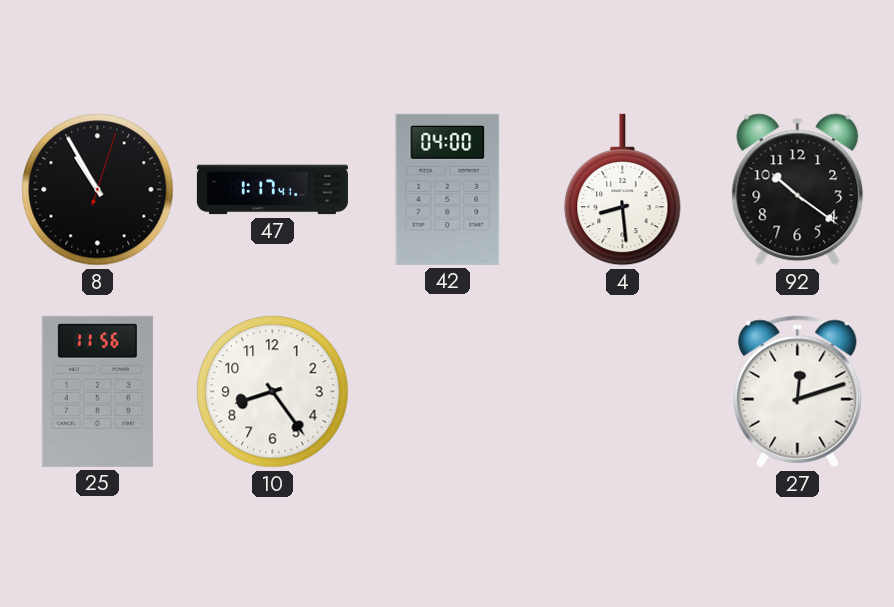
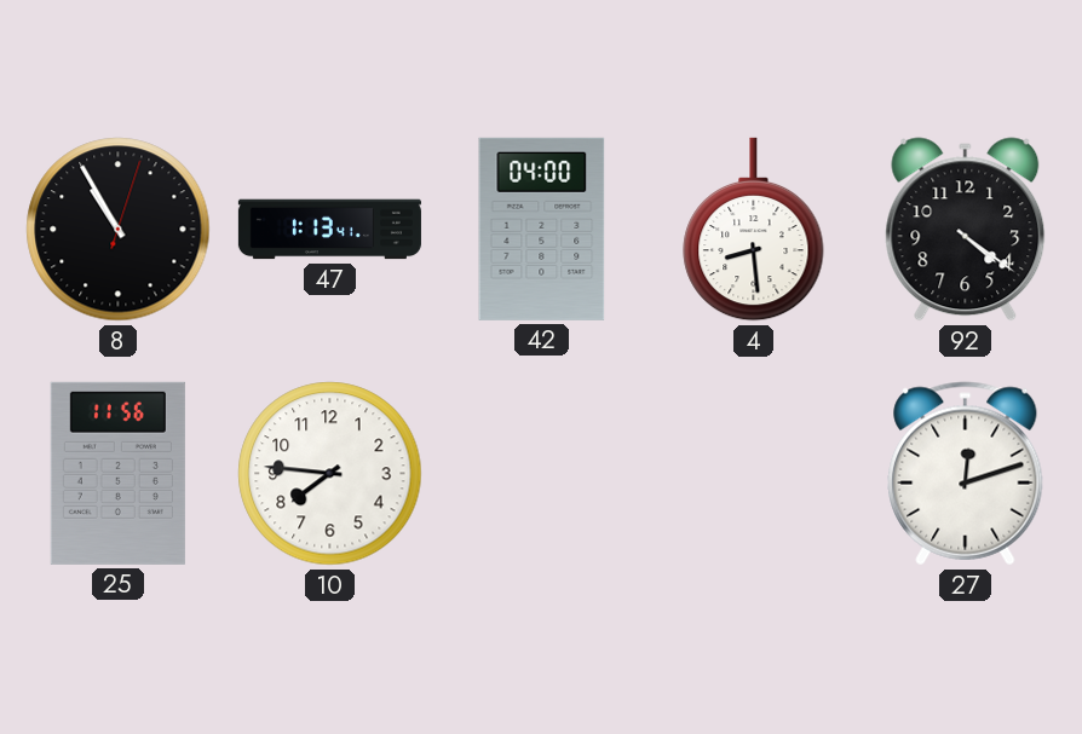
47: 1:17 -> 1:13
92: 10:21 -> 4:21
10: 8:24 -> 7:46
